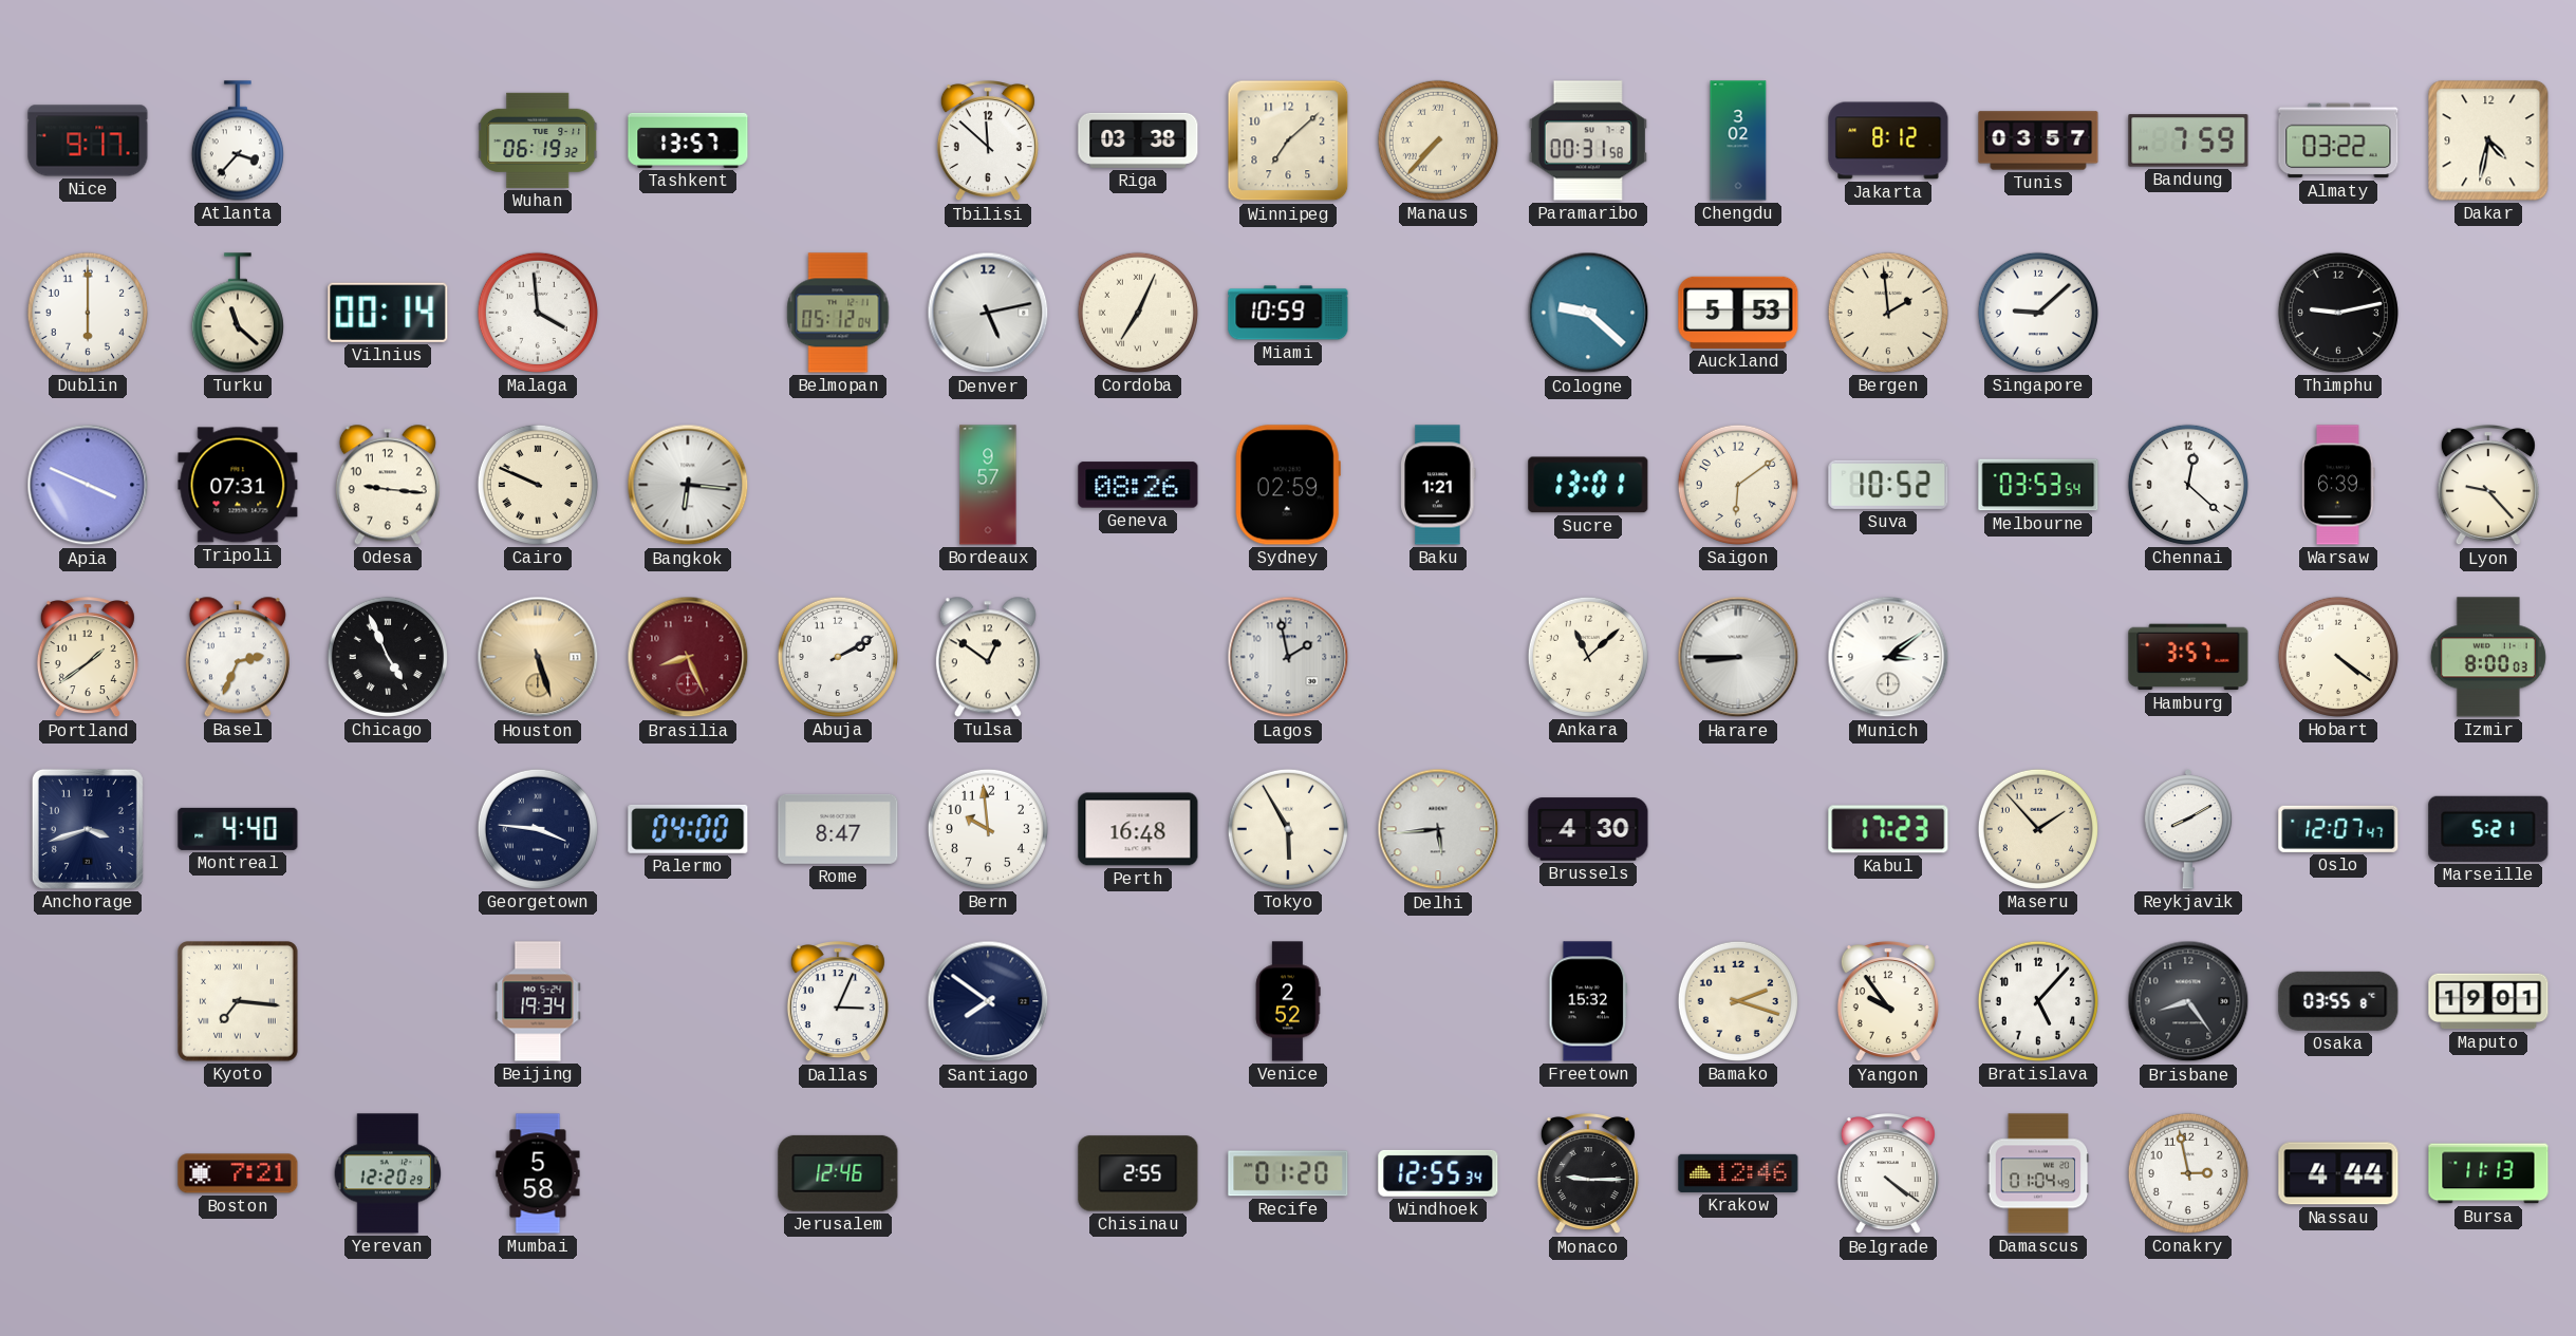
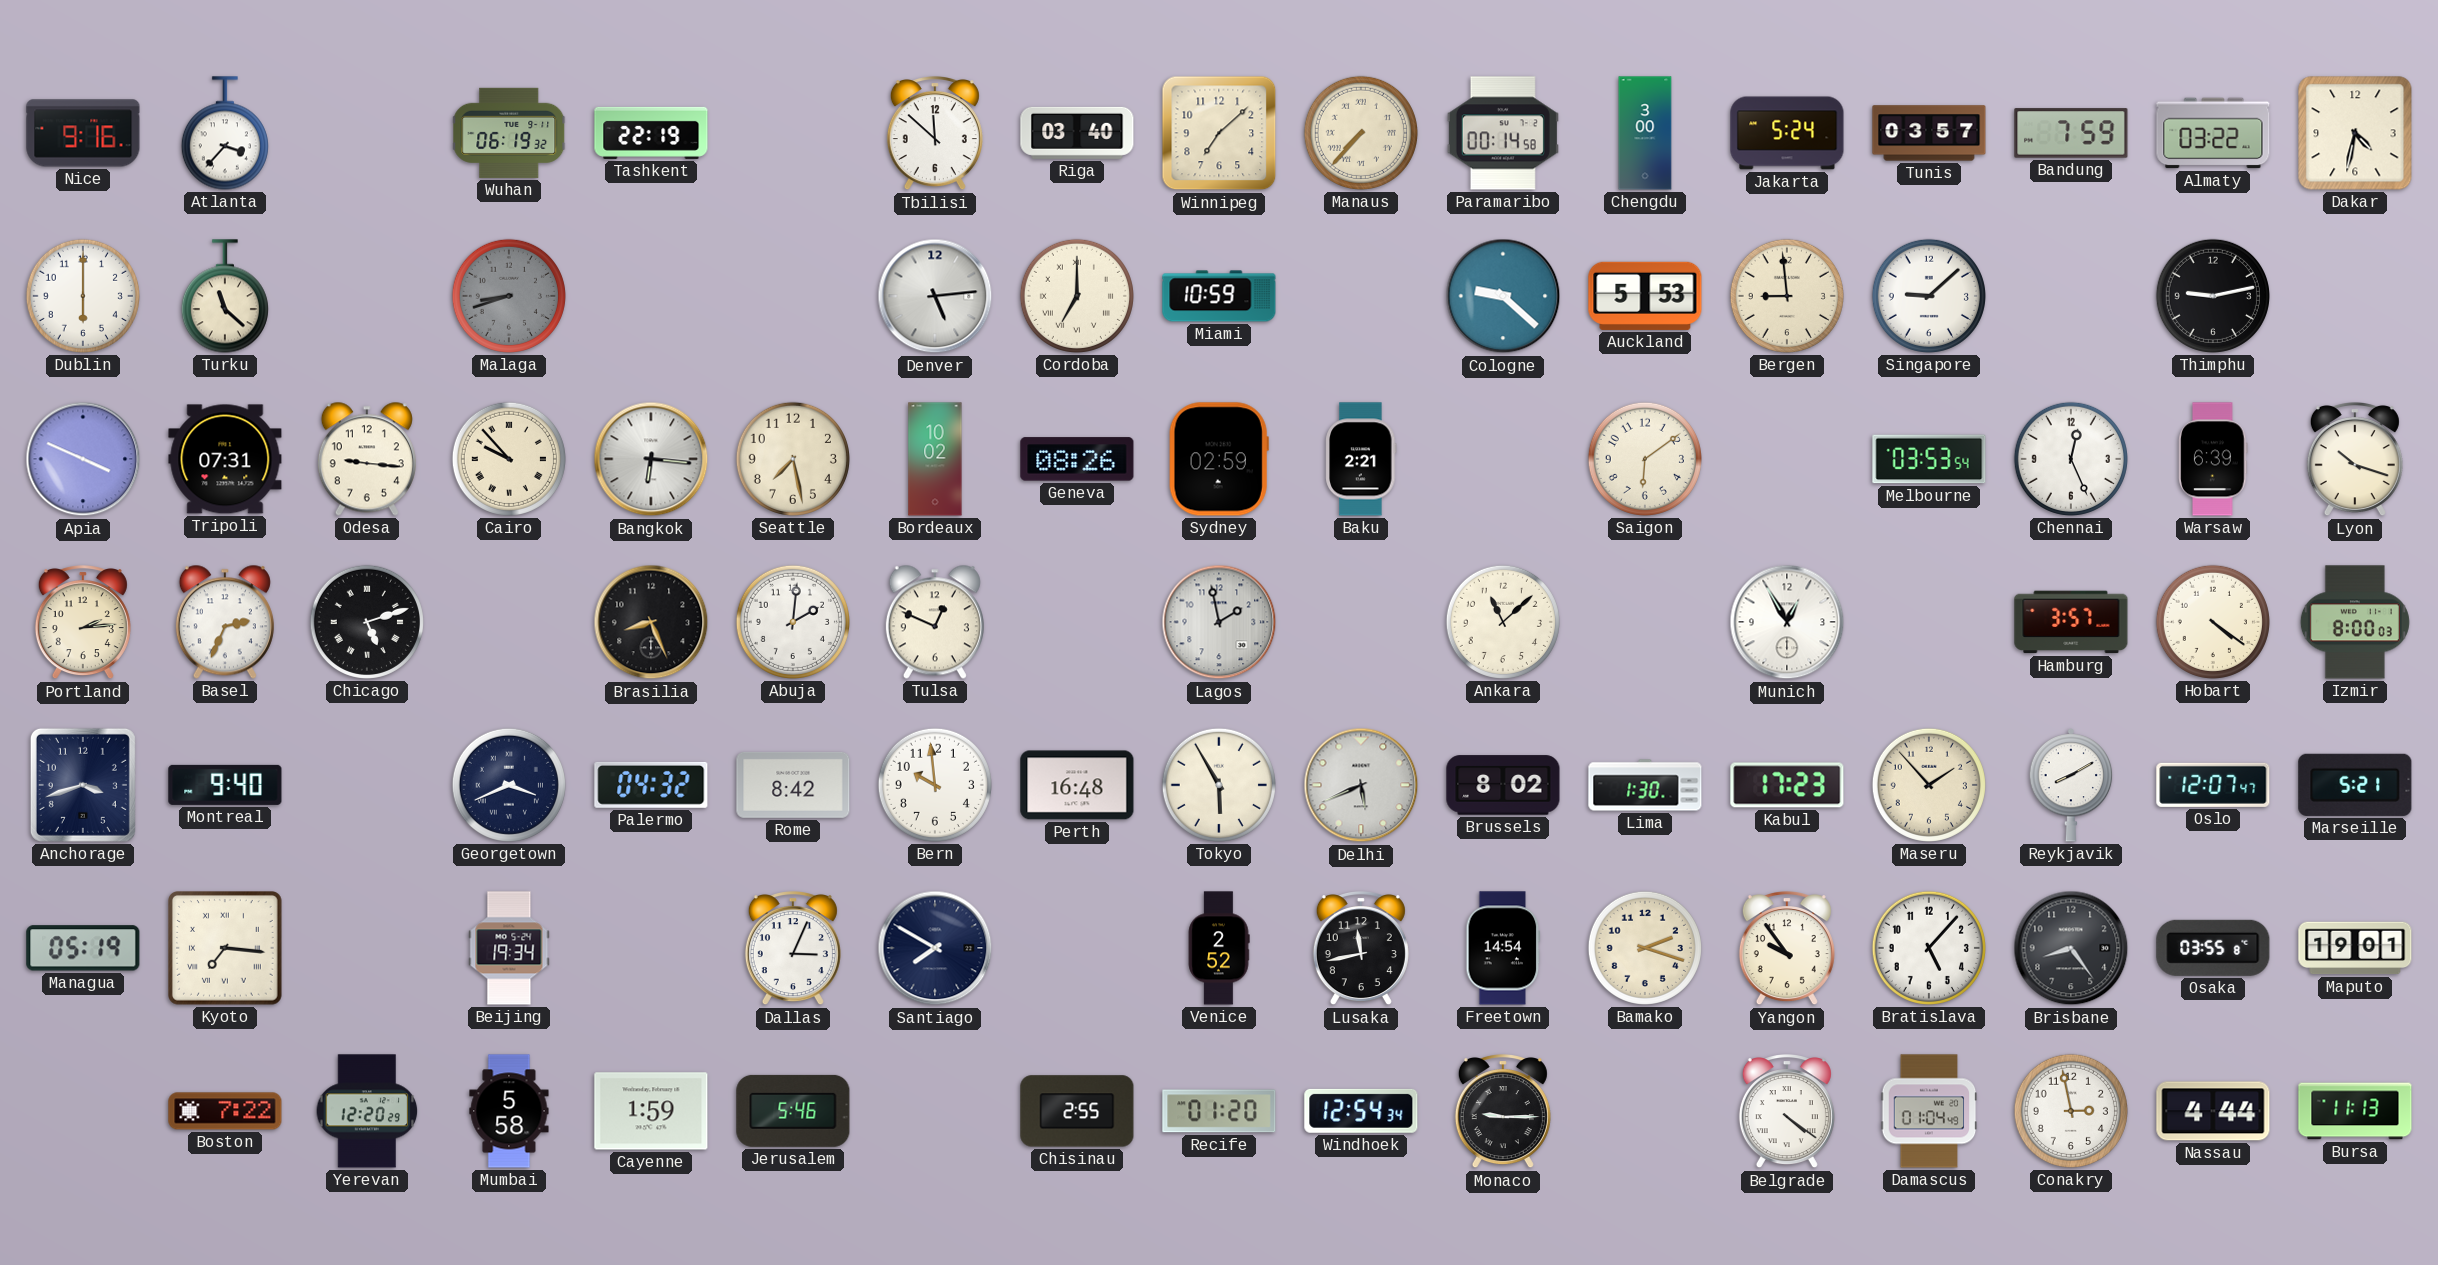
Nice: 9:17 -> 9:16
Tashkent: 13:57 -> 22:19
Riga: 03:38 -> 03:40
Paramaribo: 00:31 -> 00:14
Chengdu: 3:02 -> 3:00
Jakarta: 8:12 -> 5:24
Vilnius: 00:14 -> none
Malaga: 3:59 -> 8:42
Malaga dial: white -> grey
Belmopan: 05:12 -> none
Denver: 5:13 -> 5:14
Cordoba: 7:04 -> 7:00
Bergen: 1:59 -> 8:59
Cairo: 9:49 -> 9:53
Seattle: none -> 7:28
Bordeaux: 9:57 -> 10:02
Baku: 1:21 -> 2:21
Sucre: 13:01 -> none
Suva: 10:52 -> none
Chennai: 12:22 -> 12:26
Lyon: 9:23 -> 10:18
Portland: 1:39 -> 2:14
Chicago: 4:56 -> 5:12
Houston: 5:27 -> none
Brasilia dial: burgundy -> black
Abuja: 2:10 -> 2:01
Tulsa: 12:51 -> 12:49
Harare: 8:45 -> none
Munich: 3:09 -> 12:55
Montreal: 4:40 -> 9:40
Georgetown: 3:46 -> 3:41
Palermo: 04:00 -> 04:32
Rome: 8:47 -> 8:42
Delhi: 5:44 -> 5:41
Brussels: 4:30 -> 8:02
Lima: none -> 1:30
Managua: none -> 05:19
Santiago: 7:51 -> 7:50
Lusaka: none -> 11:43
Freetown: 15:32 -> 14:54
Boston: 7:21 -> 7:22
Cayenne: none -> 1:59
Jerusalem: 12:46 -> 5:46
Windhoek: 12:55 -> 12:54
Krakow: 12:46 -> none
